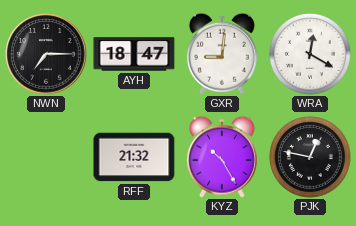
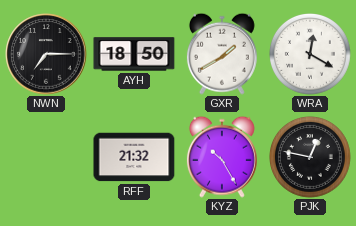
AYH: 18:47 -> 18:50
GXR: 9:01 -> 1:40
